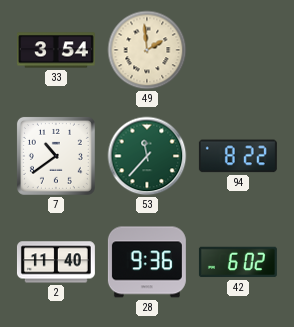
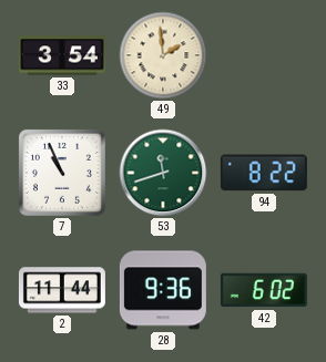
7: 10:39 -> 10:56
53: 11:37 -> 11:42
2: 11:40 -> 11:44
